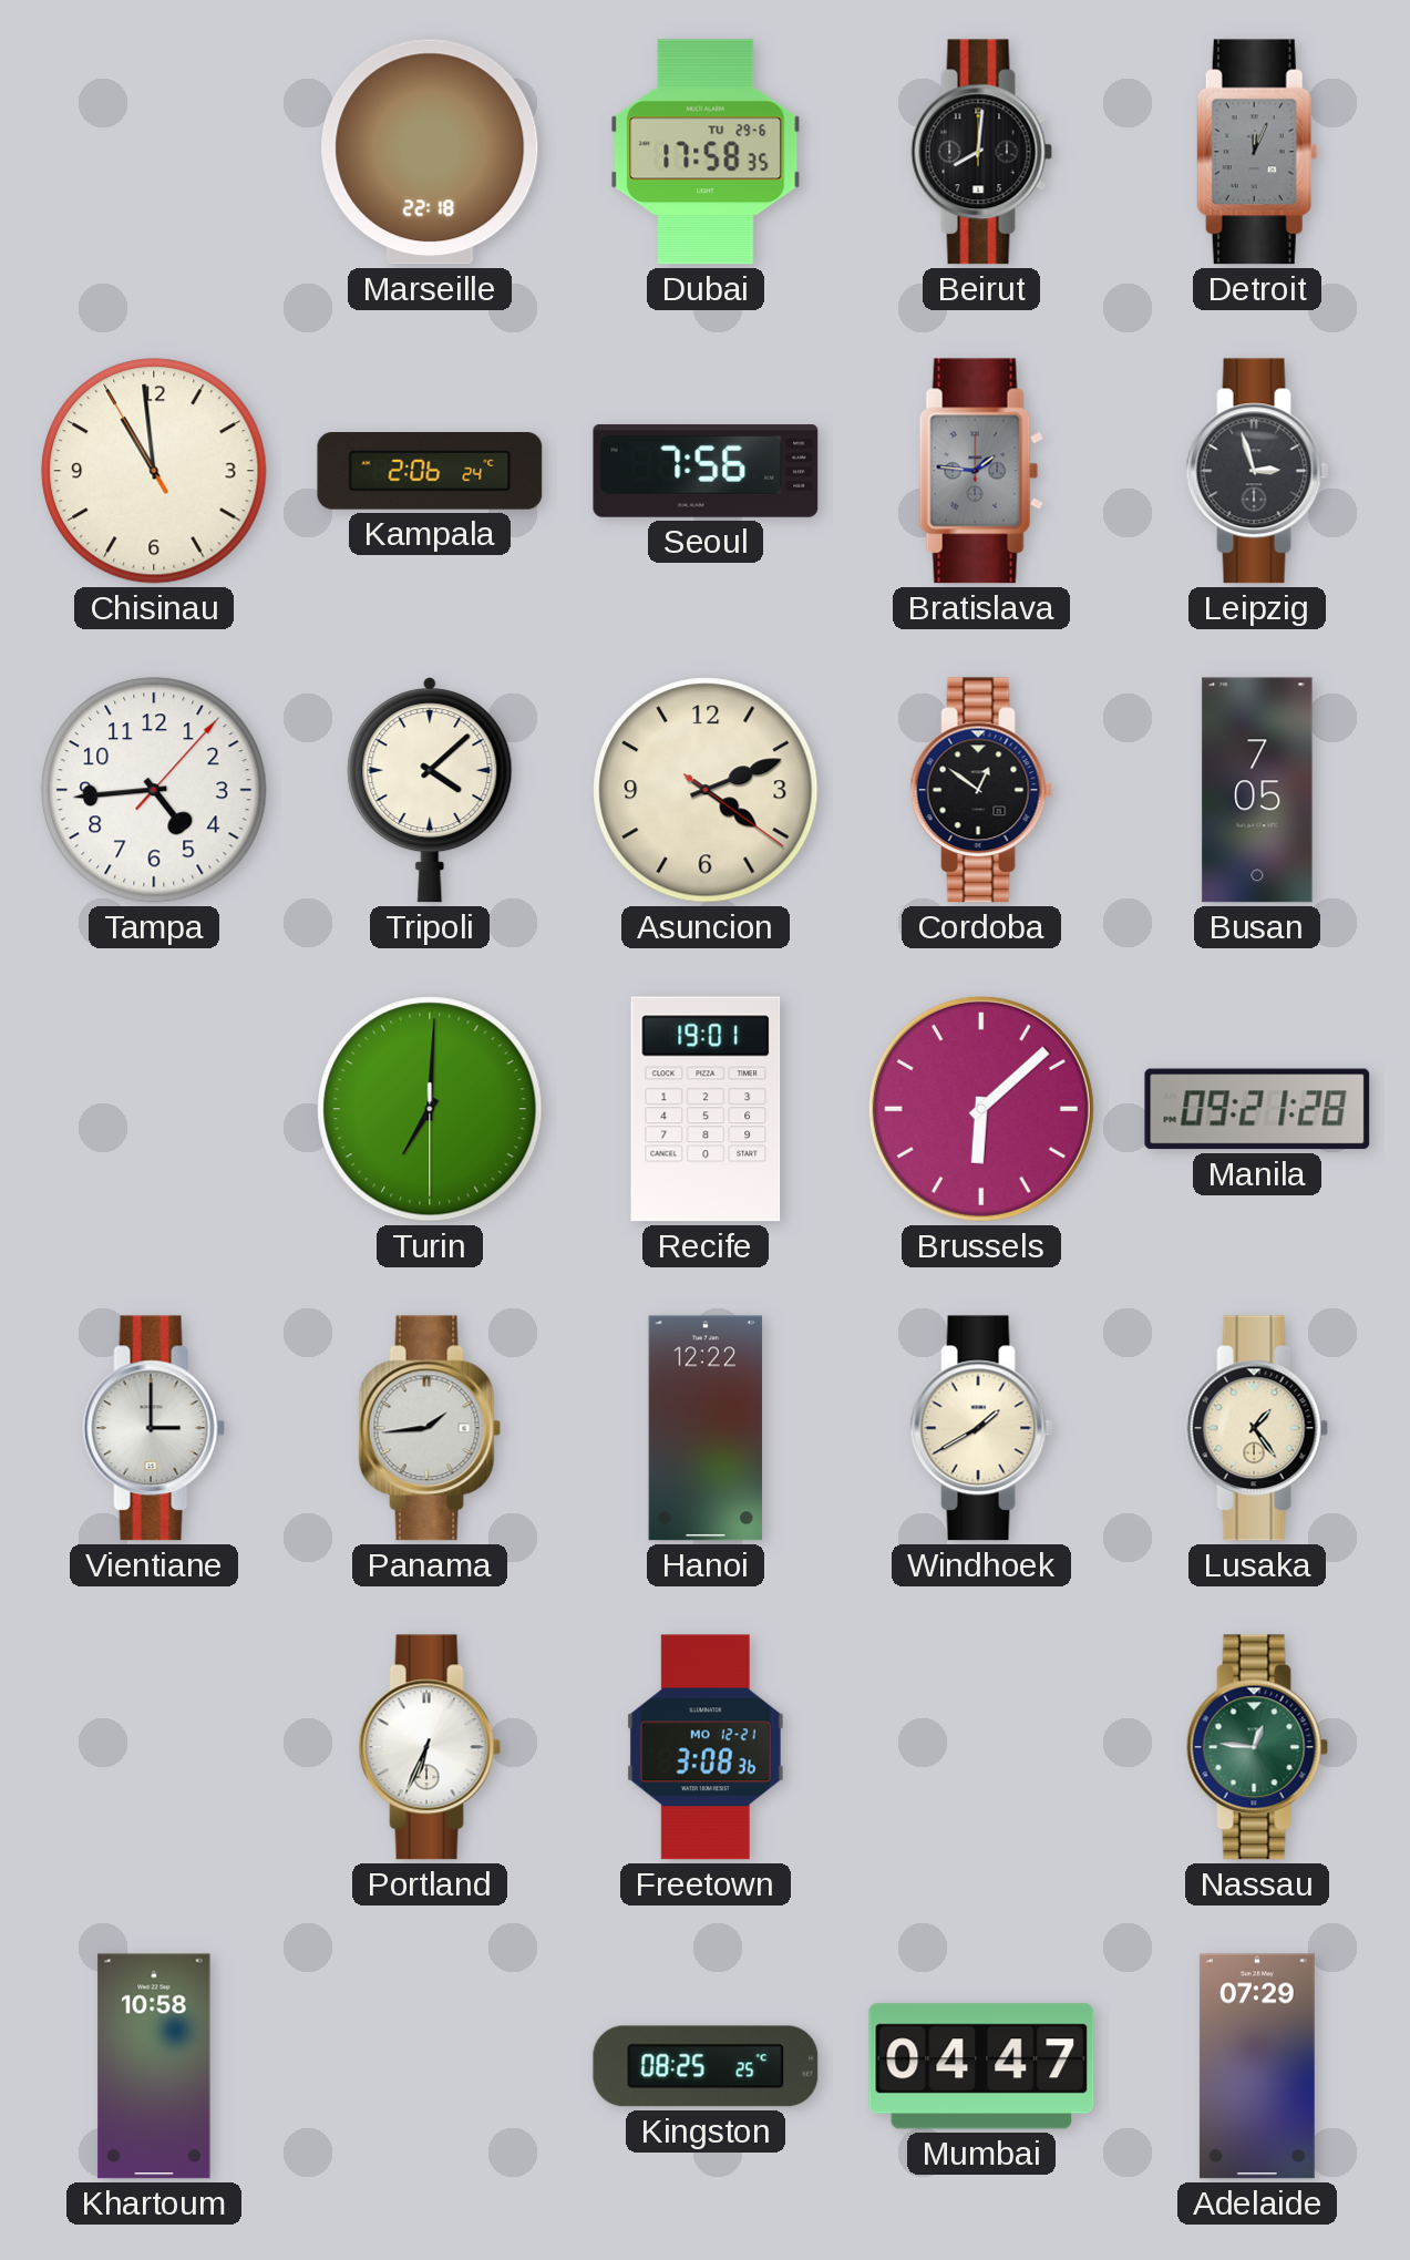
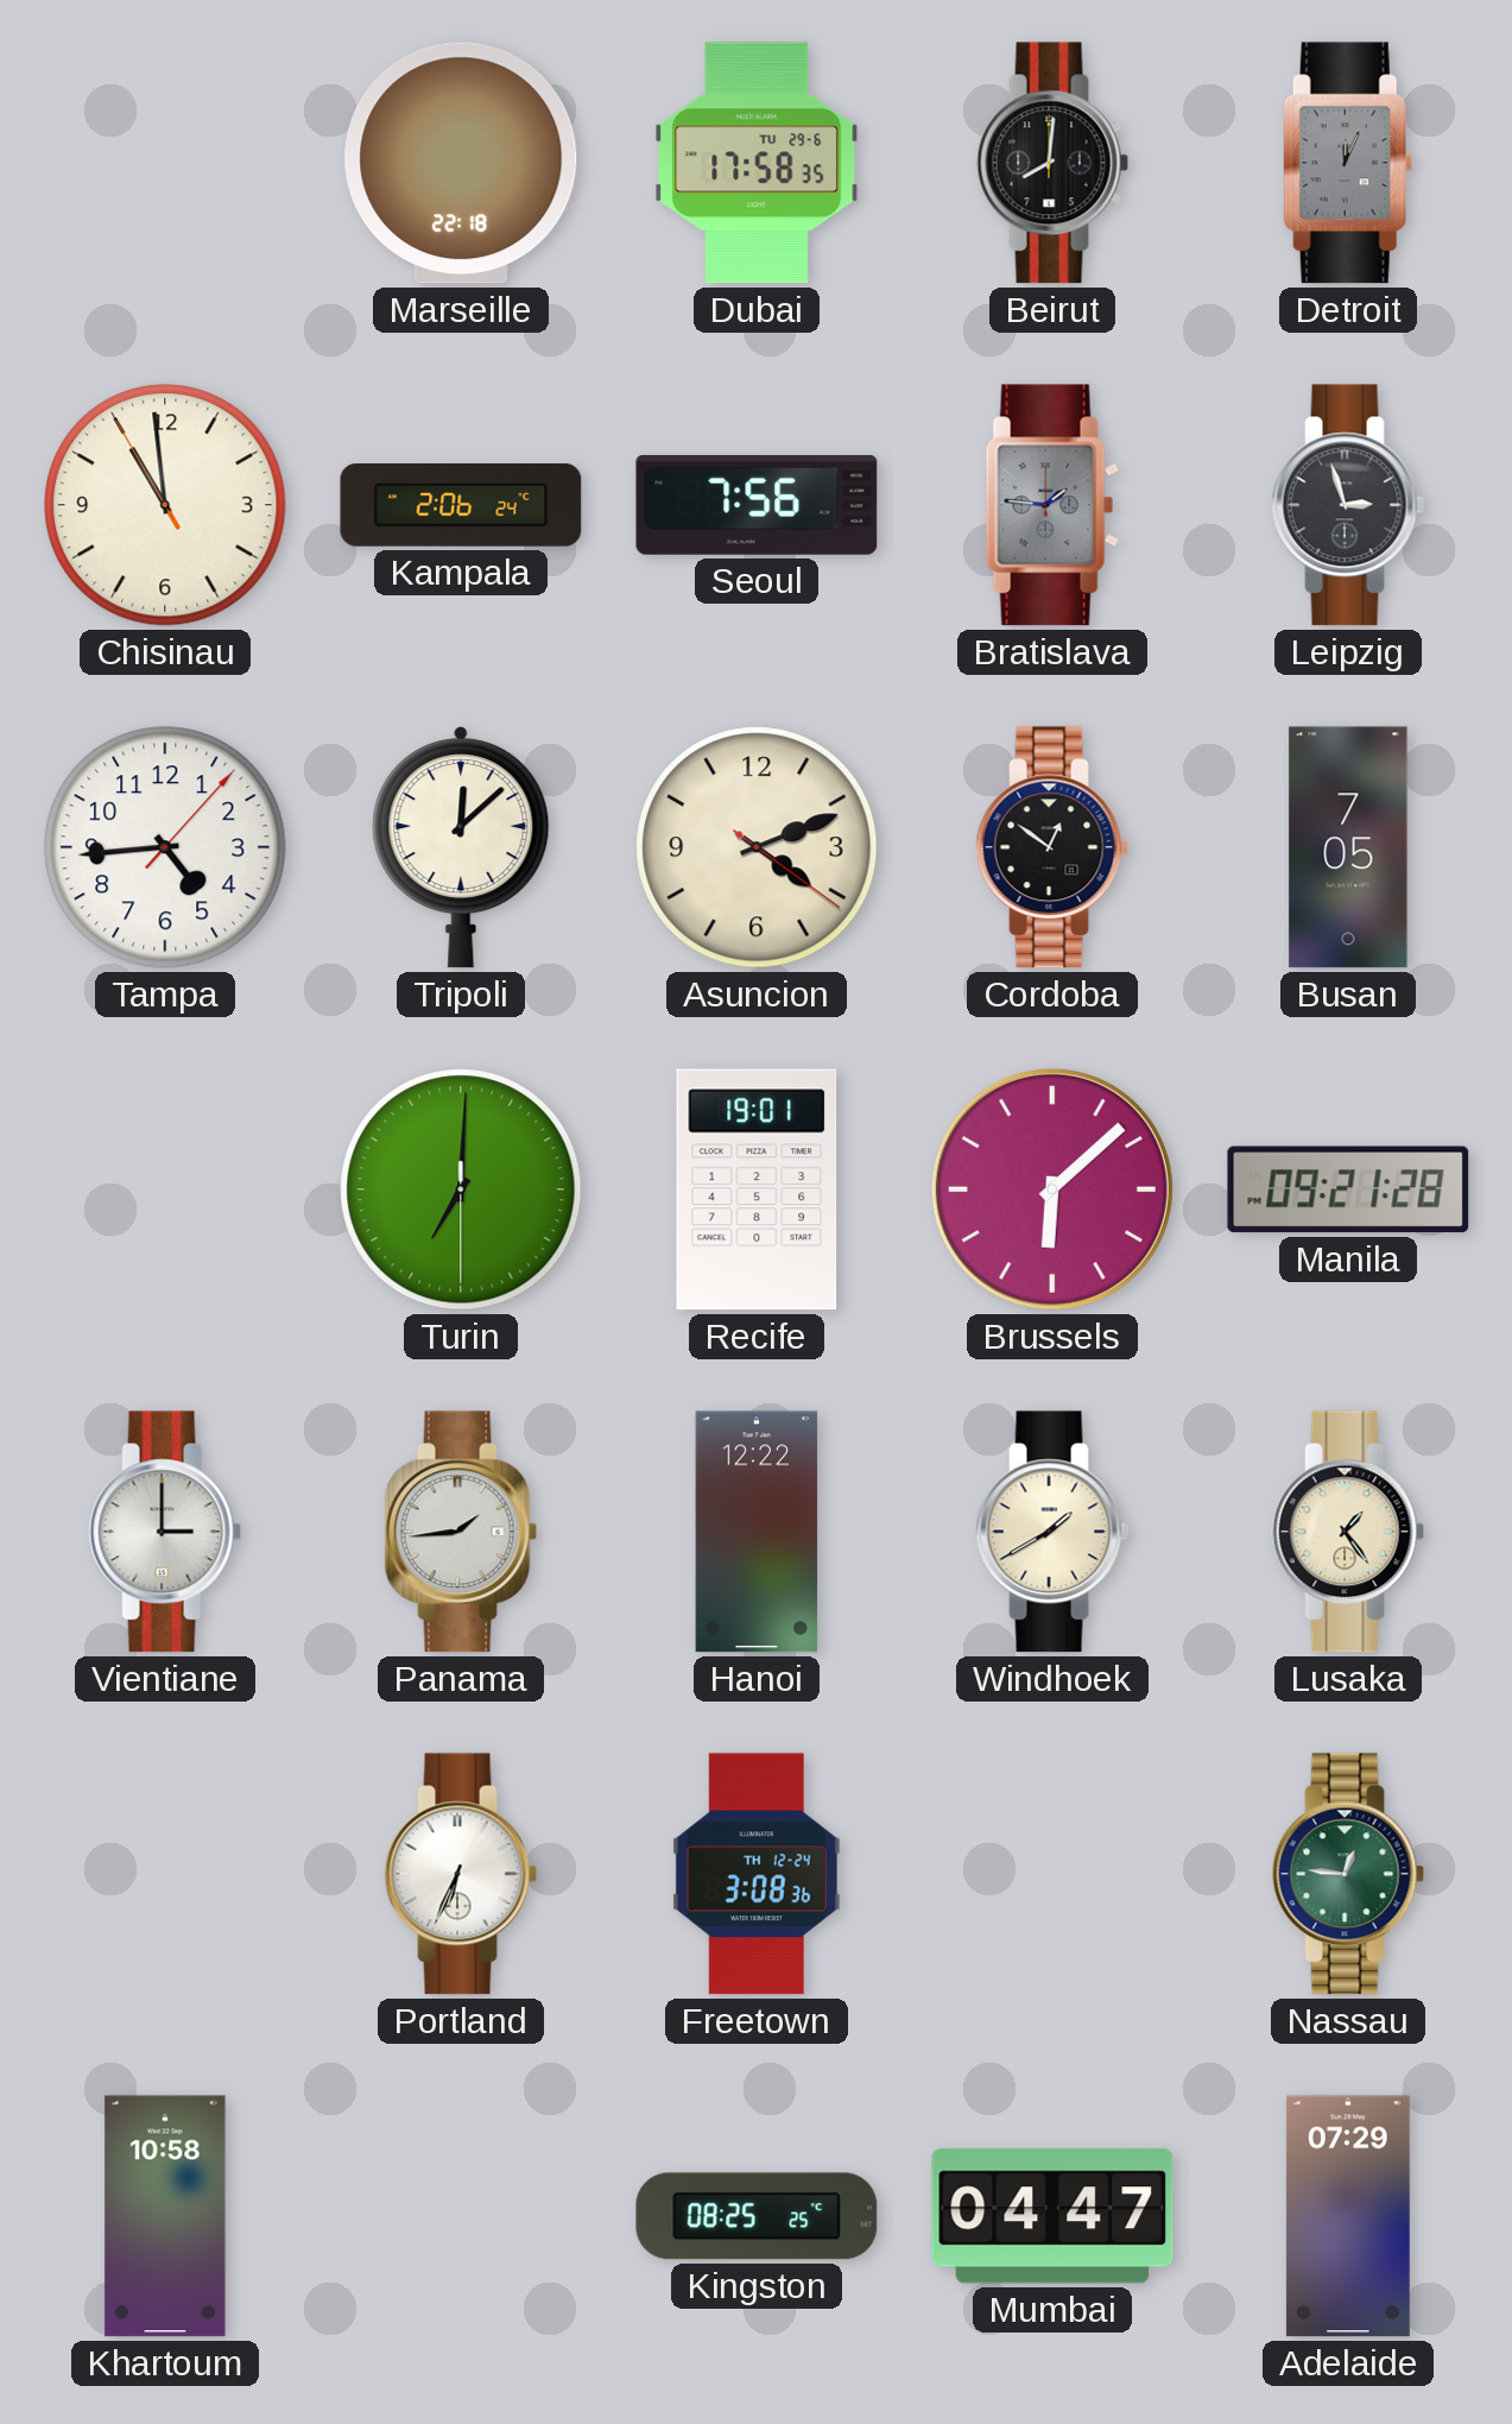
Tripoli: 4:08 -> 12:08
Freetown date: MO 12-21 -> TH 12-24
